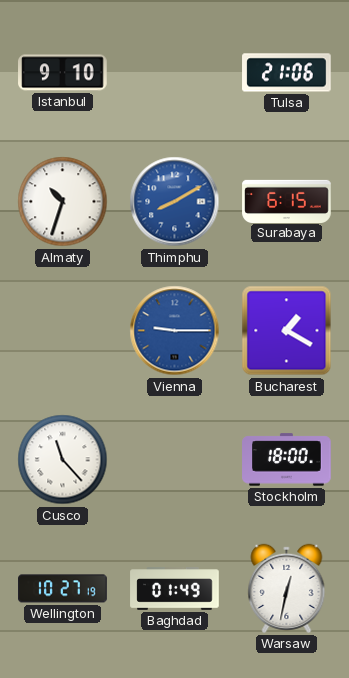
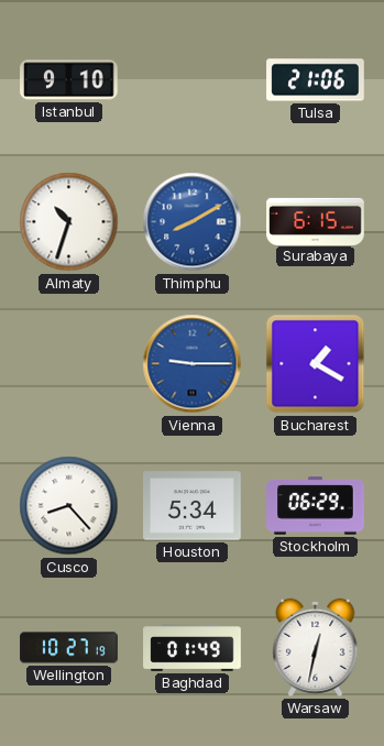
Cusco: 11:23 -> 8:23
Houston: none -> 5:34
Stockholm: 18:00 -> 06:29
